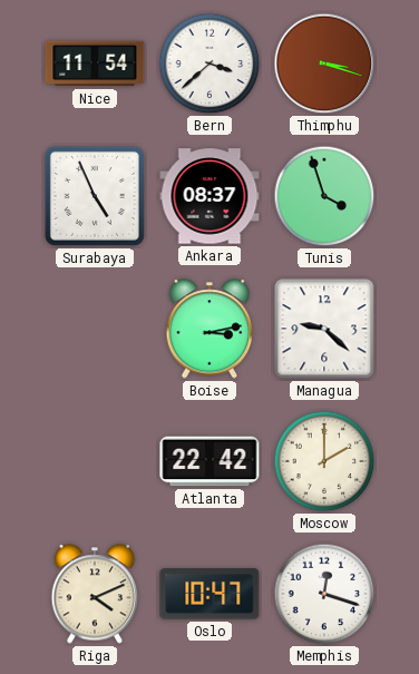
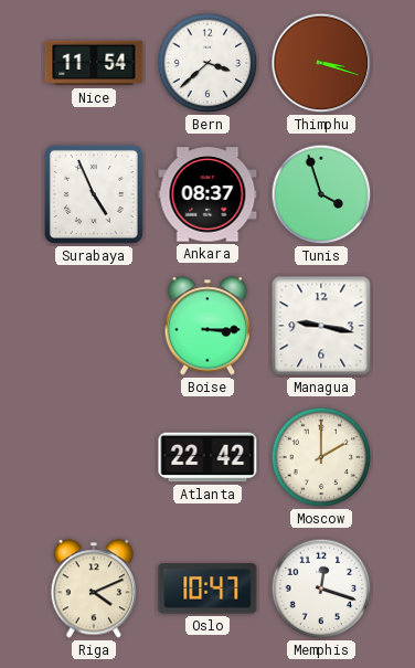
Boise: 3:13 -> 3:15
Managua: 9:22 -> 9:17
